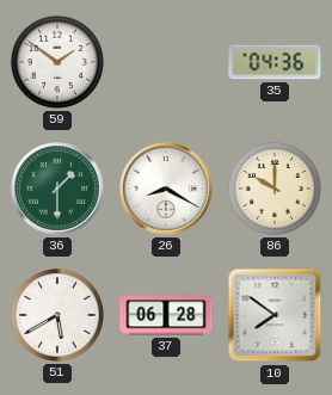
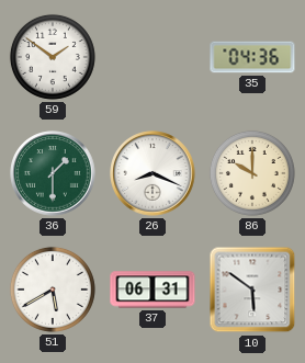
26: 8:20 -> 8:19
37: 06:28 -> 06:31
10: 7:51 -> 5:51
